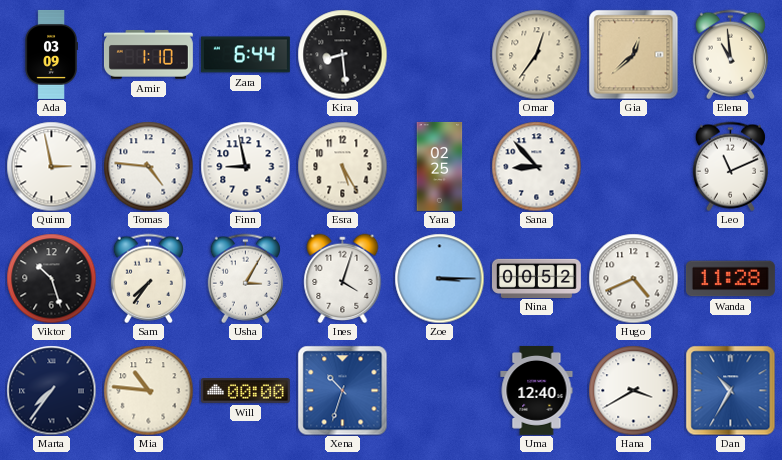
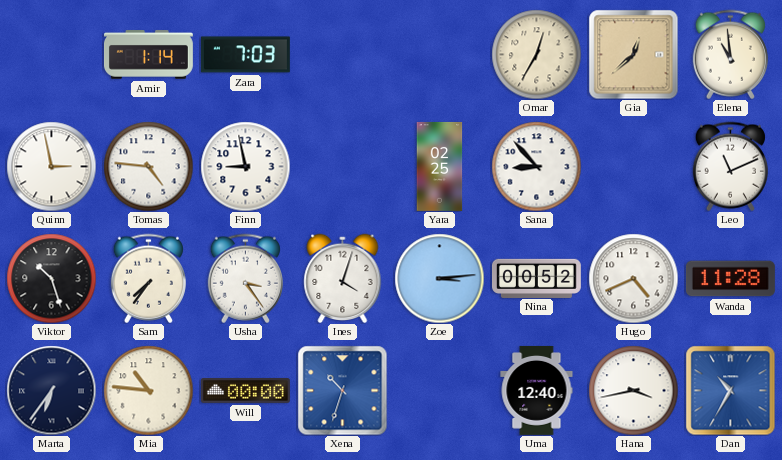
Ada: 03:09 -> none
Amir: 1:10 -> 1:14
Zara: 6:44 -> 7:03
Kira: 8:29 -> none
Omar: 12:36 -> 12:35
Esra: 5:25 -> none
Usha: 3:05 -> 3:24
Zoe: 3:15 -> 3:14
Marta: 7:36 -> 6:36
Hana: 3:40 -> 3:43
